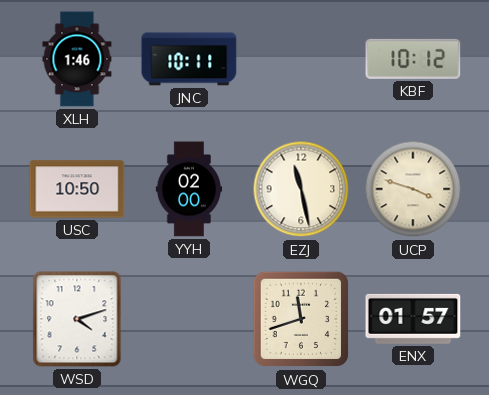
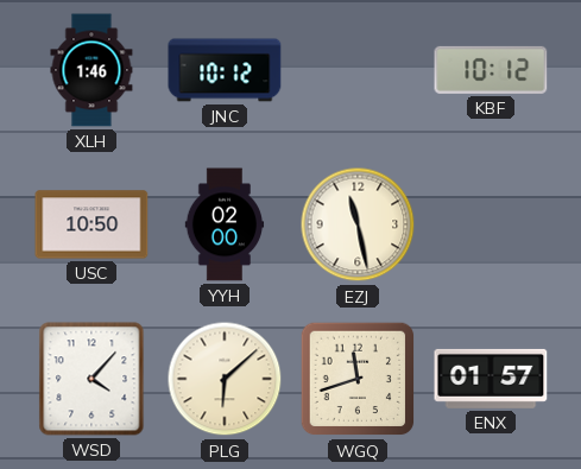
JNC: 10:11 -> 10:12
UCP: 3:48 -> none
WSD: 4:12 -> 4:07
PLG: none -> 6:08
